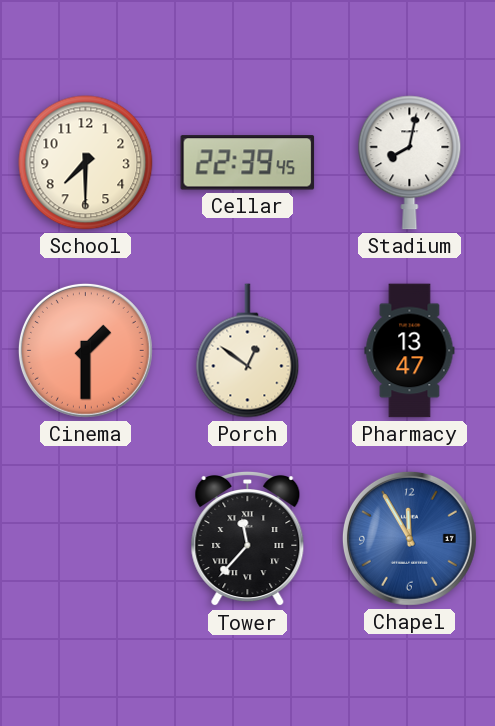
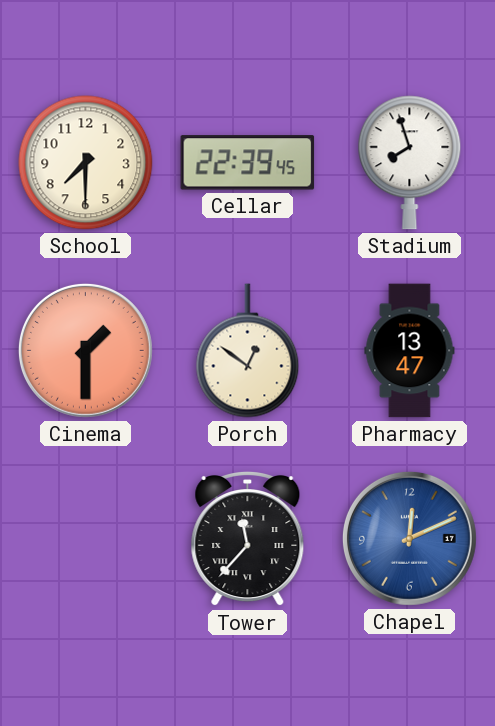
Stadium: 8:02 -> 7:57
Chapel: 11:55 -> 12:11
